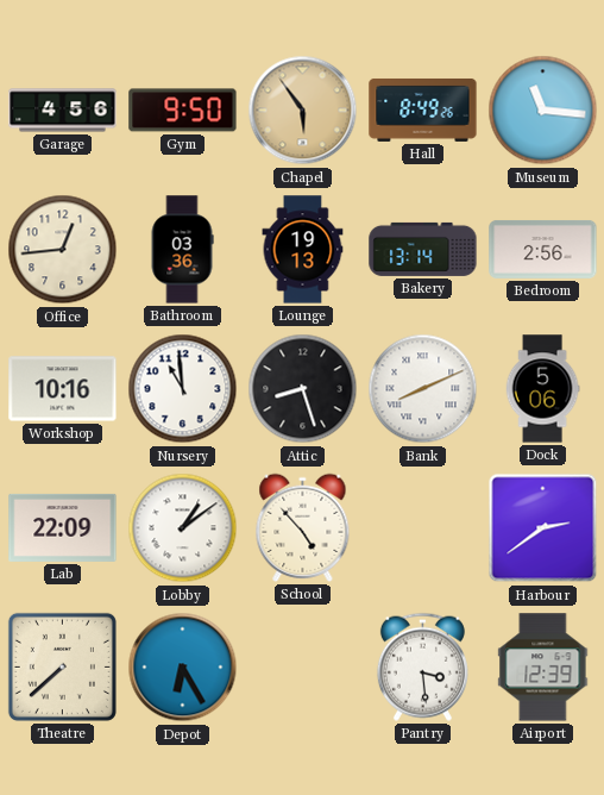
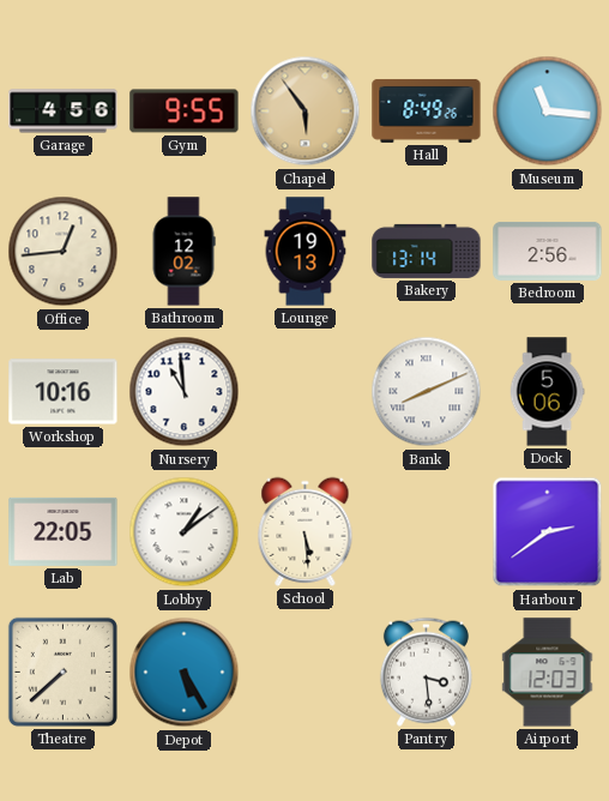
Gym: 9:50 -> 9:55
Bathroom: 03:36 -> 12:02
Attic: 8:27 -> none
Lab: 22:09 -> 22:05
School: 4:53 -> 5:29
Depot: 6:25 -> 5:25
Airport: 12:39 -> 12:03
